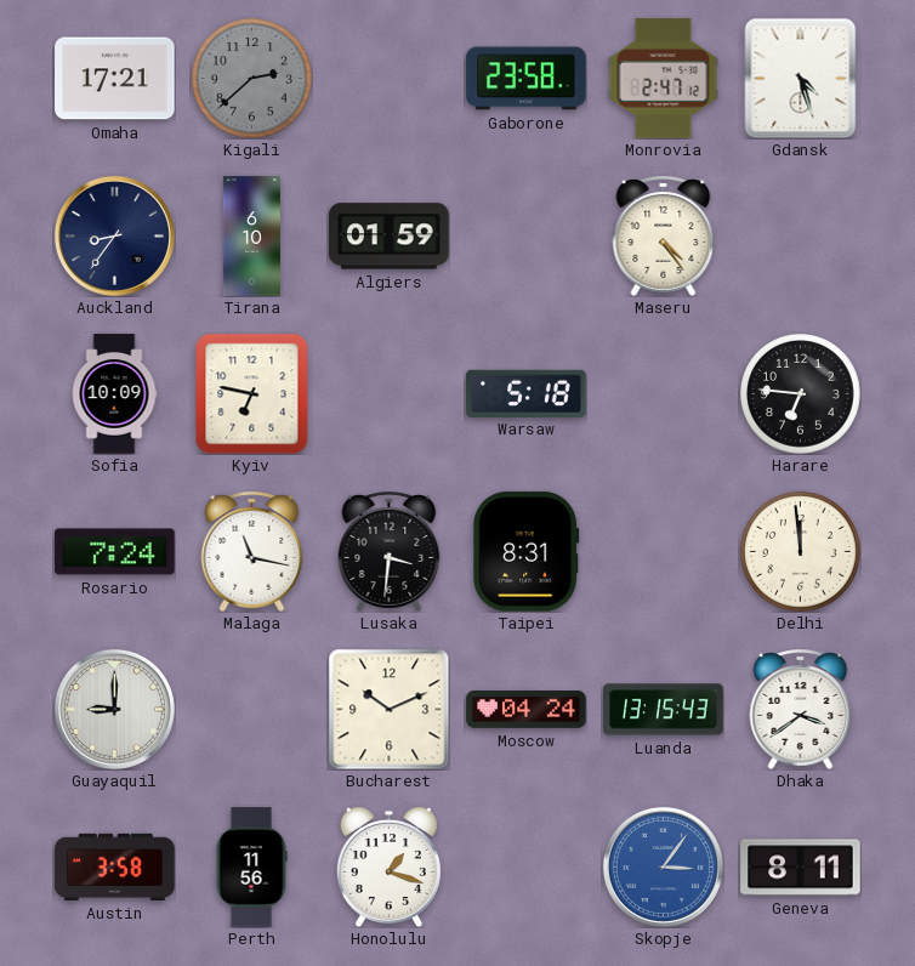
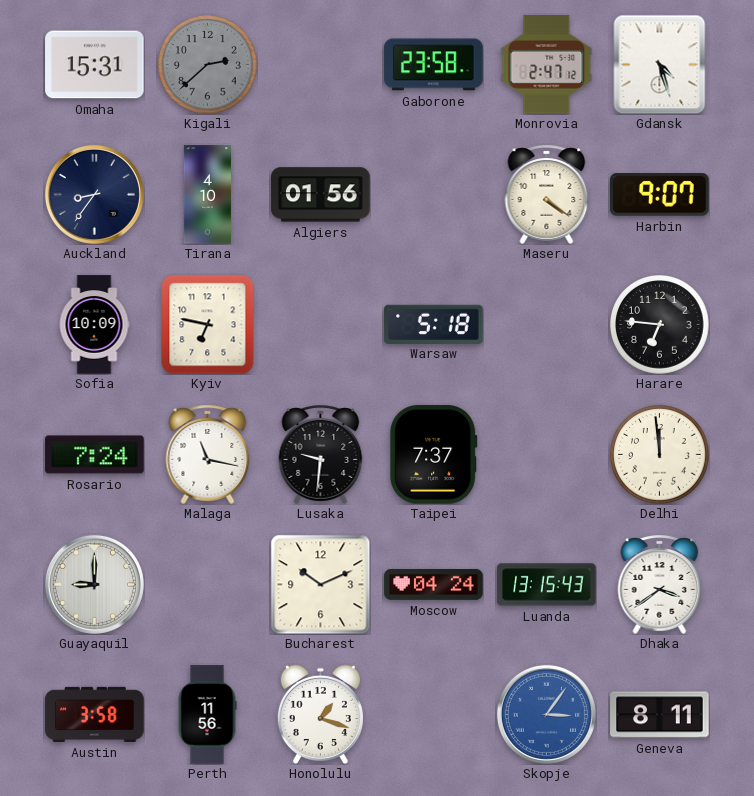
Omaha: 17:21 -> 15:31
Tirana: 6:10 -> 4:10
Algiers: 01:59 -> 01:56
Maseru: 4:24 -> 4:21
Harbin: none -> 9:07
Lusaka: 3:31 -> 9:31
Taipei: 8:31 -> 7:37
